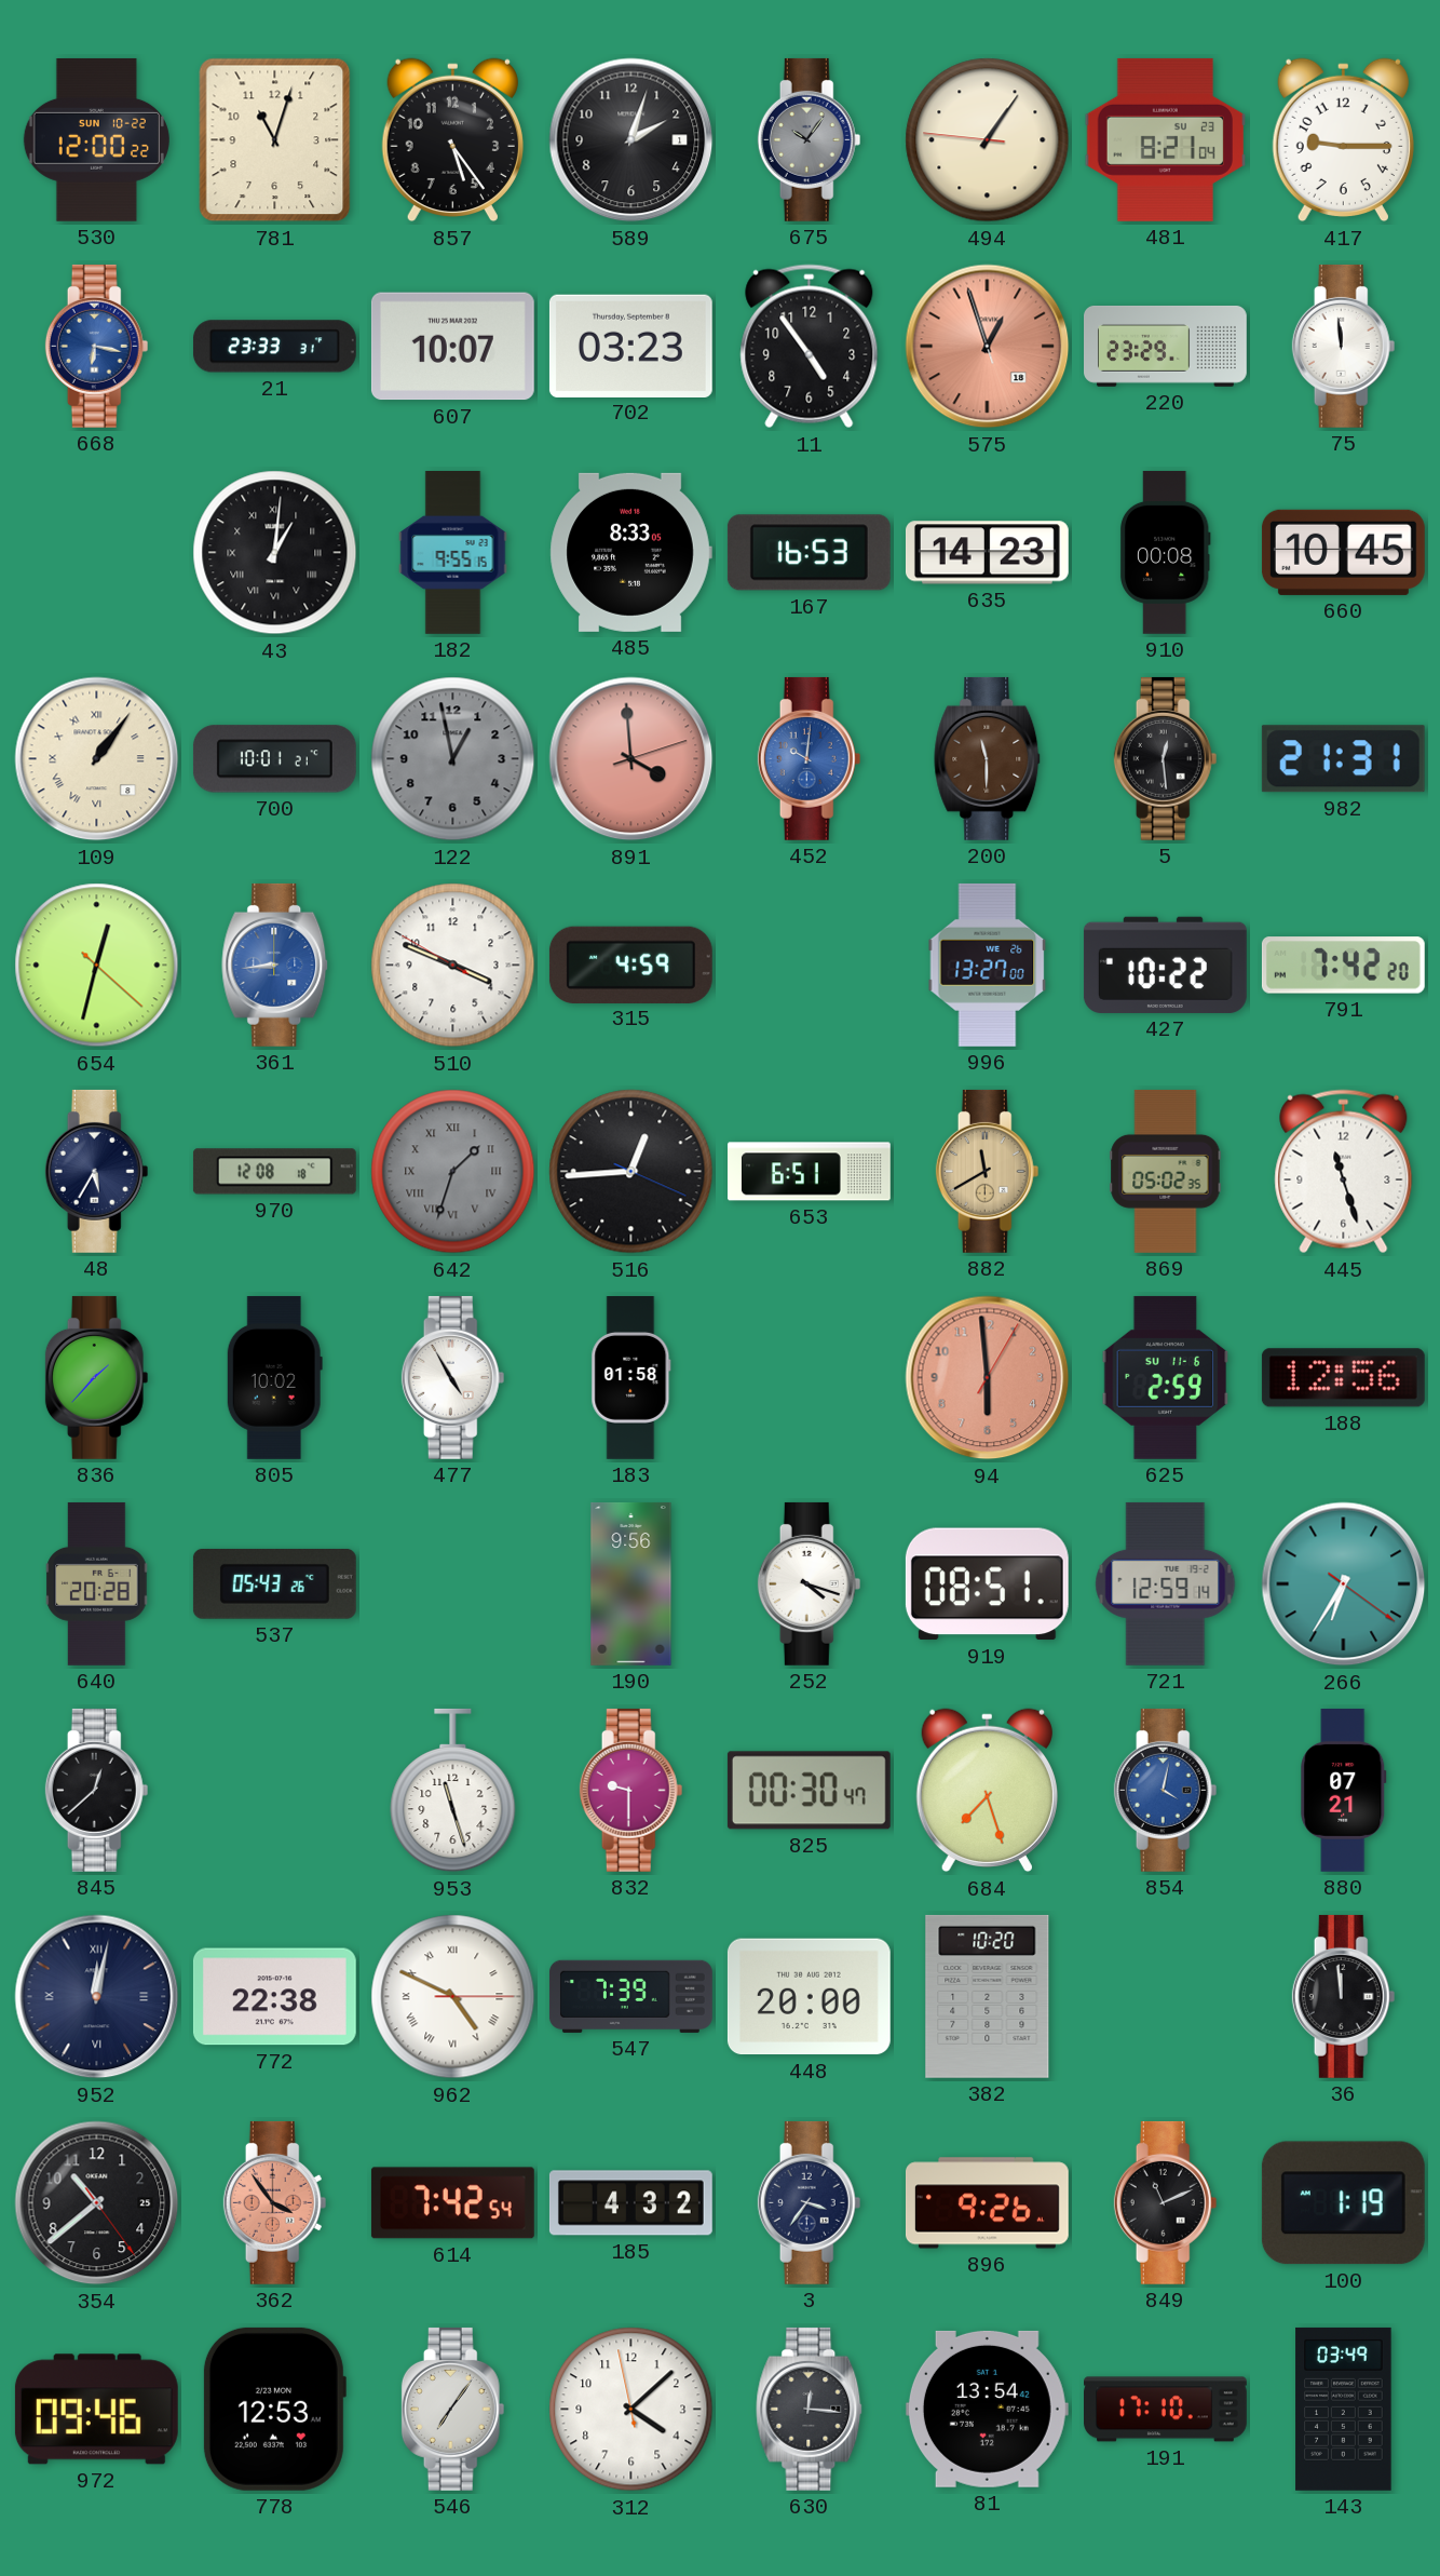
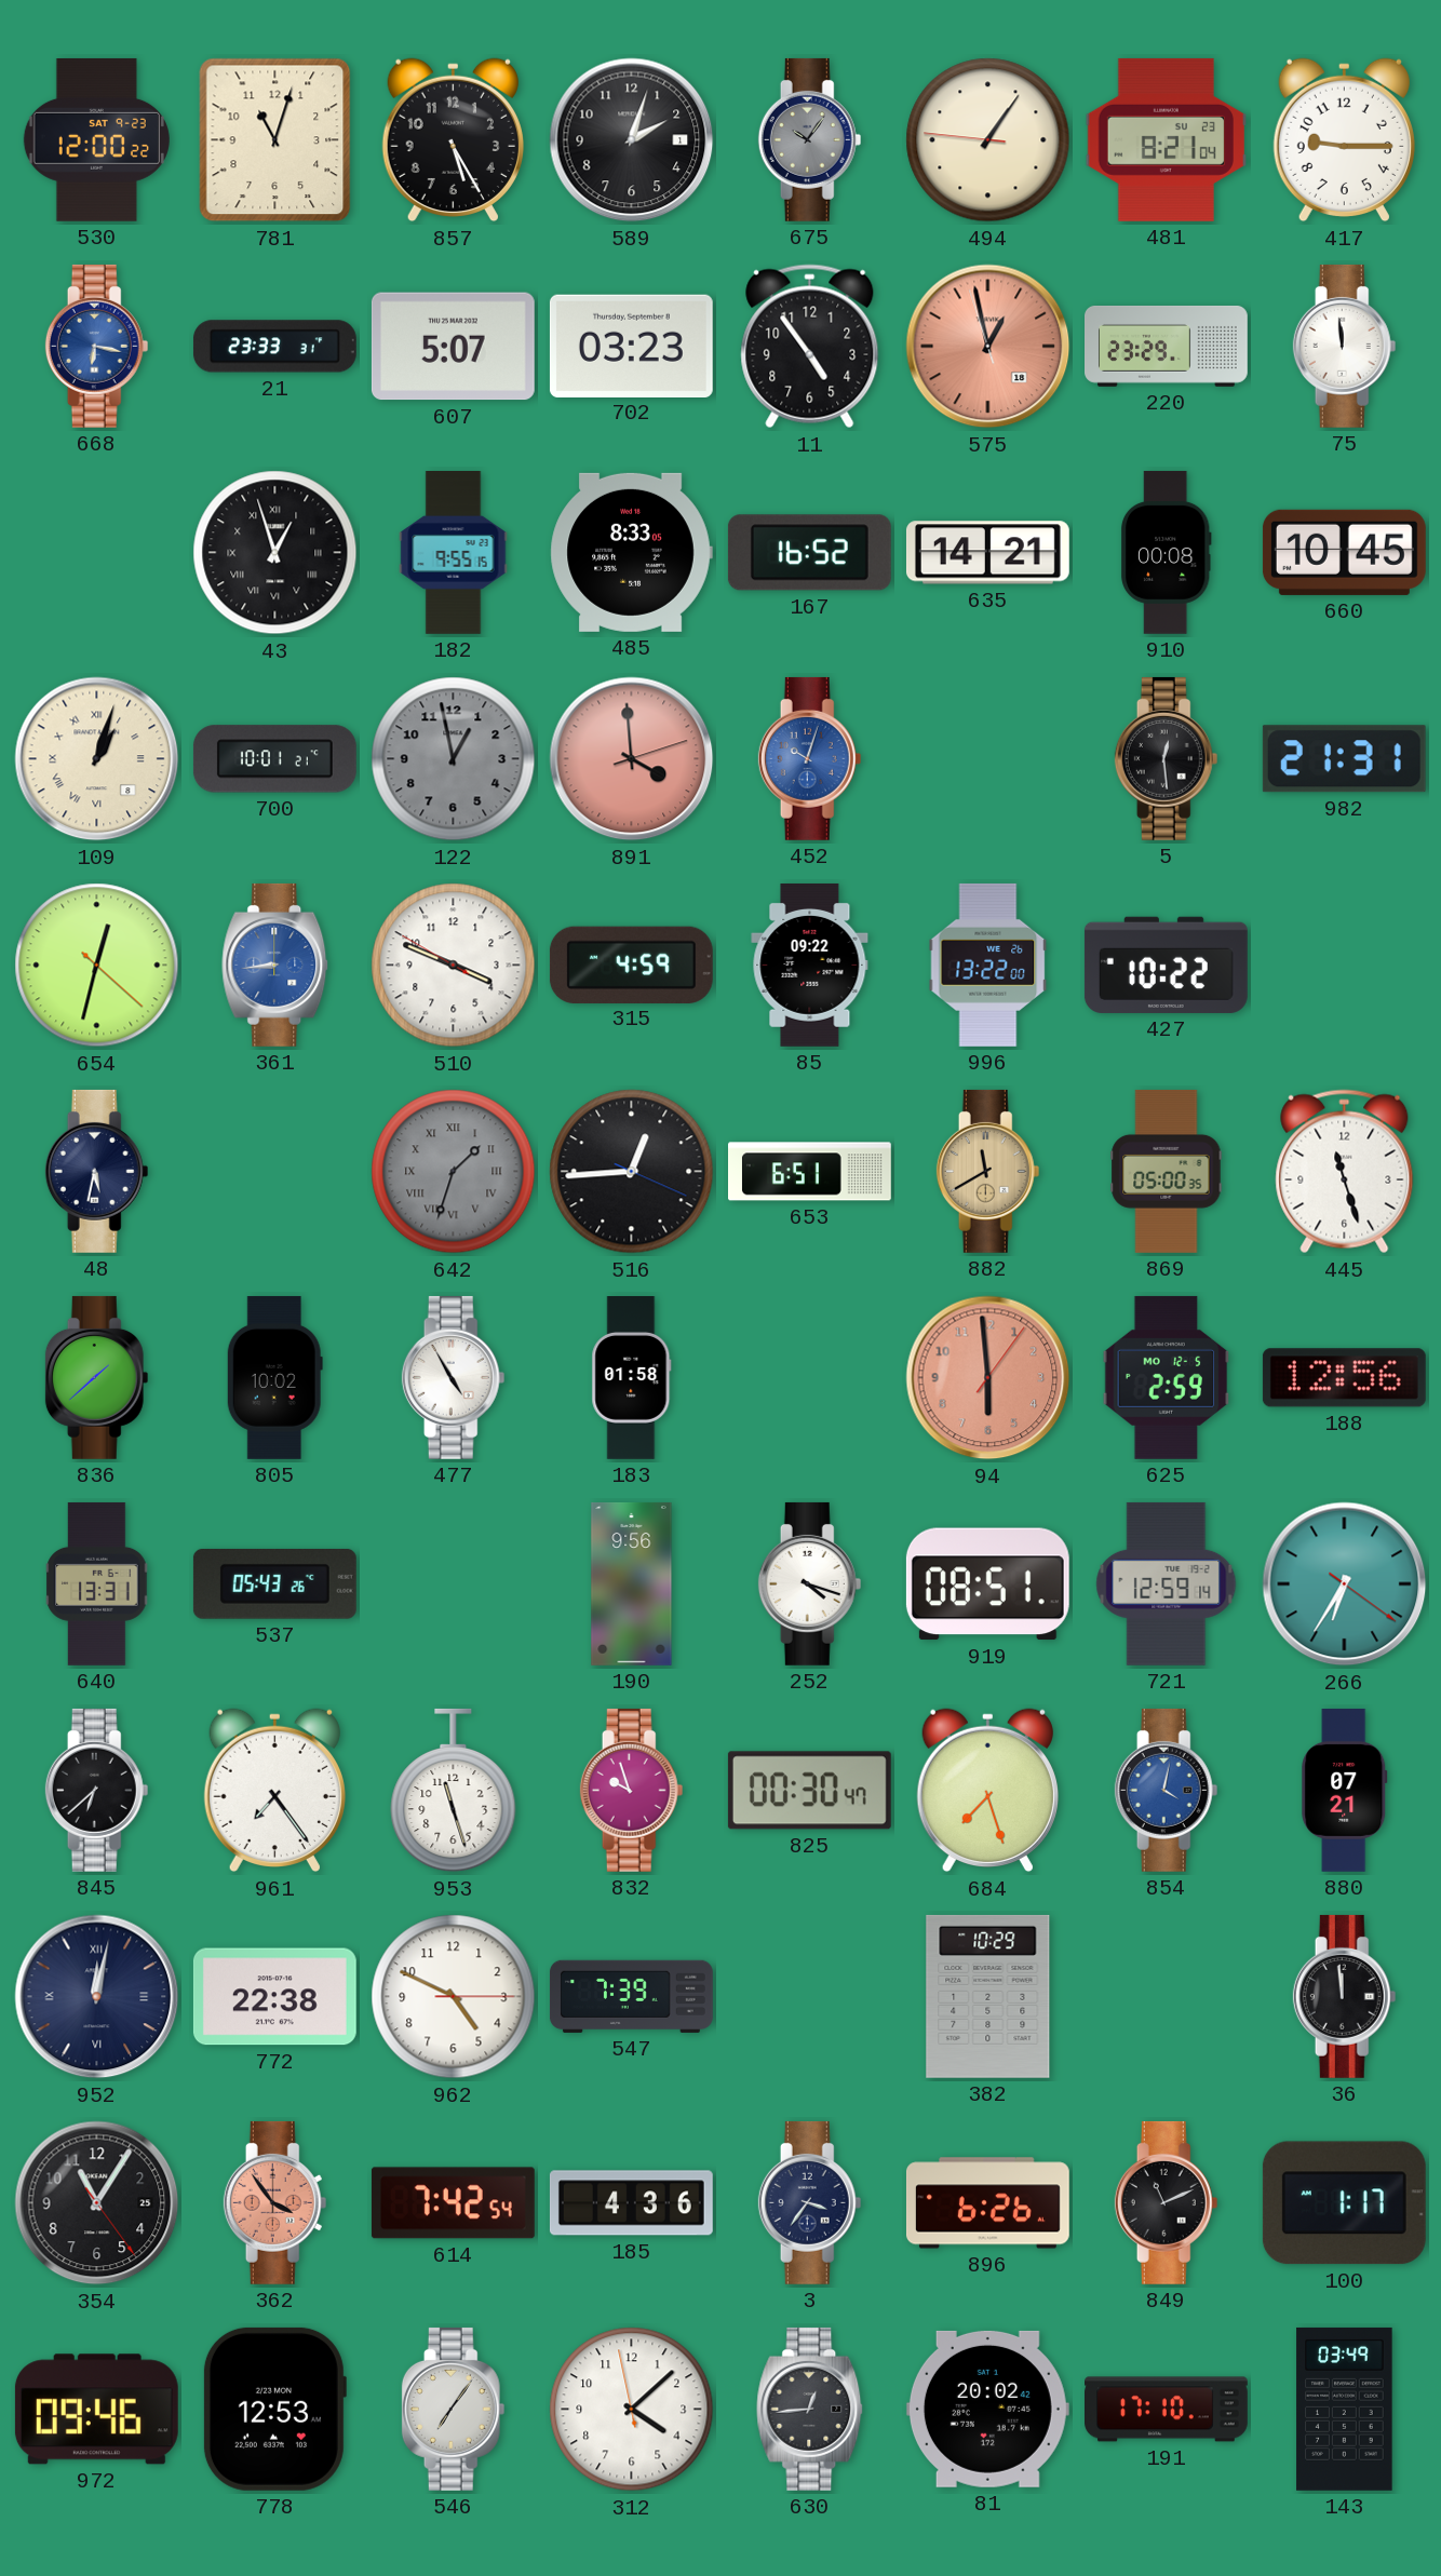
530 date: SUN 10-22 -> SAT 9-23
857: 5:24 -> 5:25
607: 10:07 -> 5:07
575: 12:56 -> 12:57
43: 1:01 -> 12:57
167: 16:53 -> 16:52
635: 14:23 -> 14:21
109: 1:06 -> 1:03
452: 10:01 -> 10:03
200: 11:30 -> none
85: none -> 09:22
996: 13:27 -> 13:22
791: 7:42 -> none
48: 5:35 -> 5:32
970: 12:08 -> none
869: 05:02 -> 05:00
836: 1:37 -> 1:38
94: 5:59:05 -> 5:59:06
625 date: SU 11-6 -> MO 12-5
640: 20:28 -> 13:31
845: 12:38 -> 6:38
961: none -> 7:24
832: 9:30 -> 9:57
962 numerals: Roman -> Arabic
448: 20:00 -> none
382: 10:20 -> 10:29
354: 10:38 -> 11:05
185: 4:32 -> 4:36
896: 9:26 -> 6:26
100: 1:19 -> 1:17
630: 12:16 -> 12:44
81: 13:54 -> 20:02
